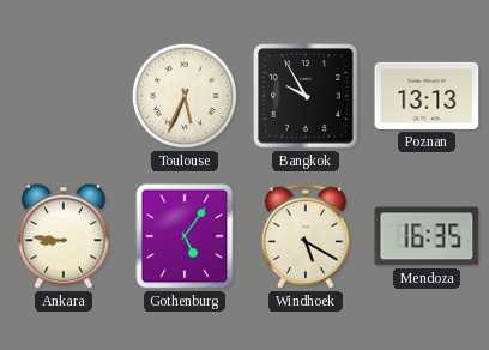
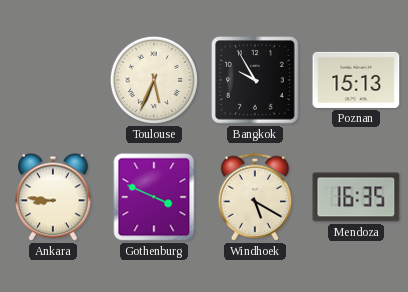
Poznan: 13:13 -> 15:13
Gothenburg: 5:06 -> 3:49
